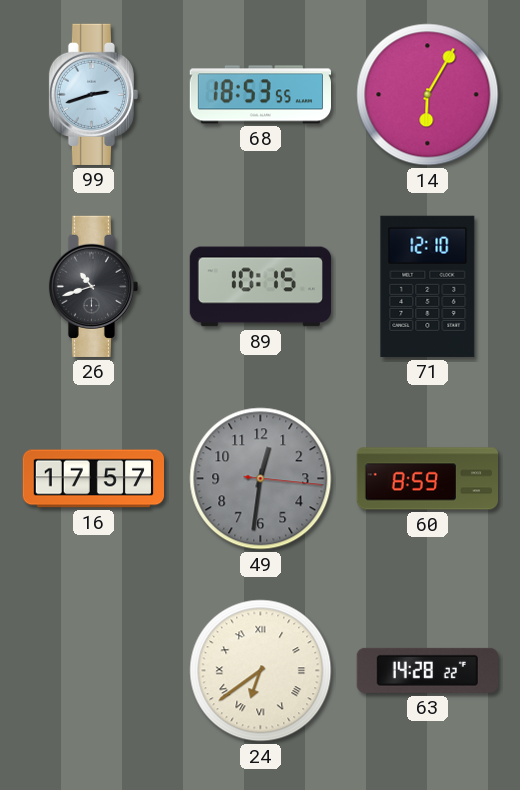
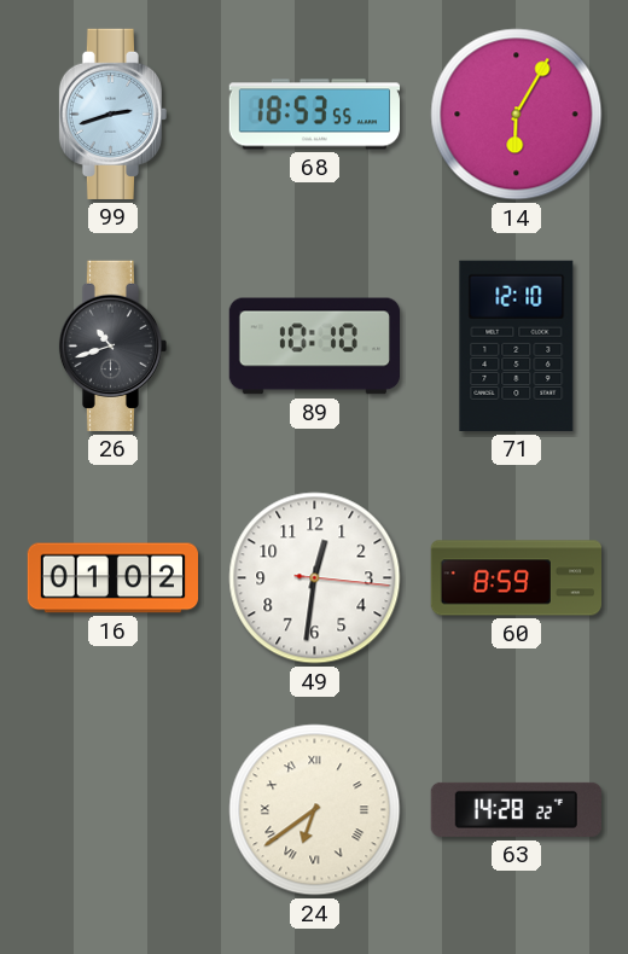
89: 10:15 -> 10:10
16: 17:57 -> 01:02
49 dial: grey -> white
